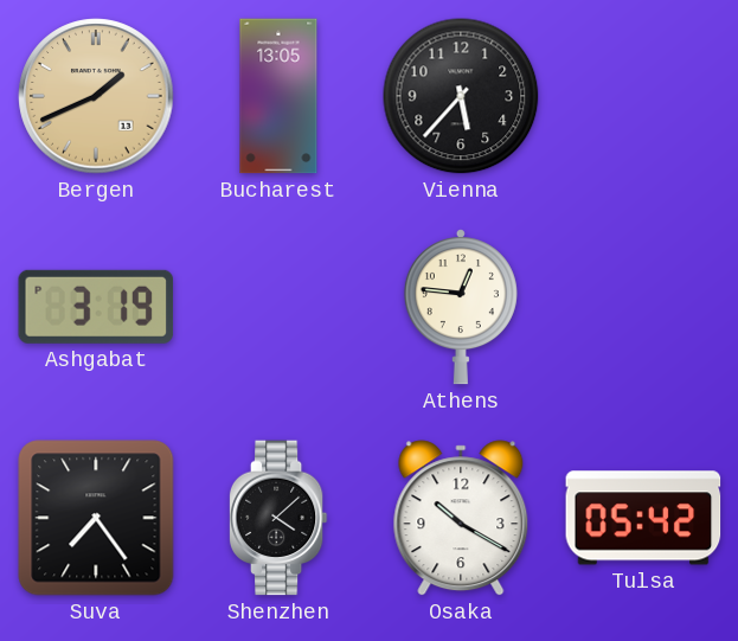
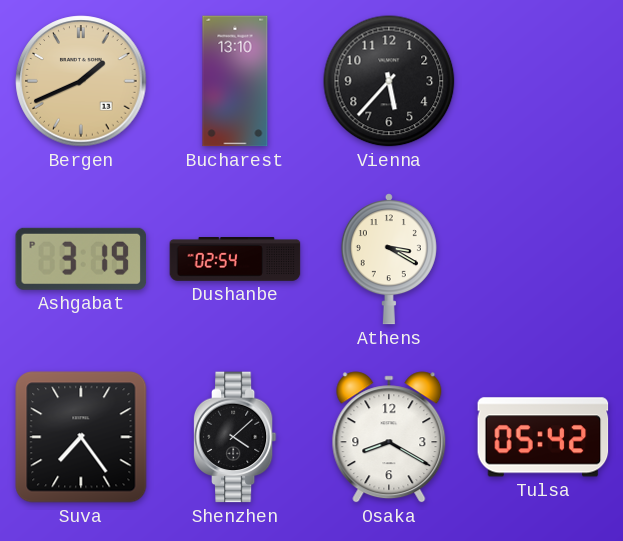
Bucharest: 13:05 -> 13:10
Dushanbe: none -> 02:54
Athens: 12:46 -> 3:20
Osaka: 10:20 -> 8:20
